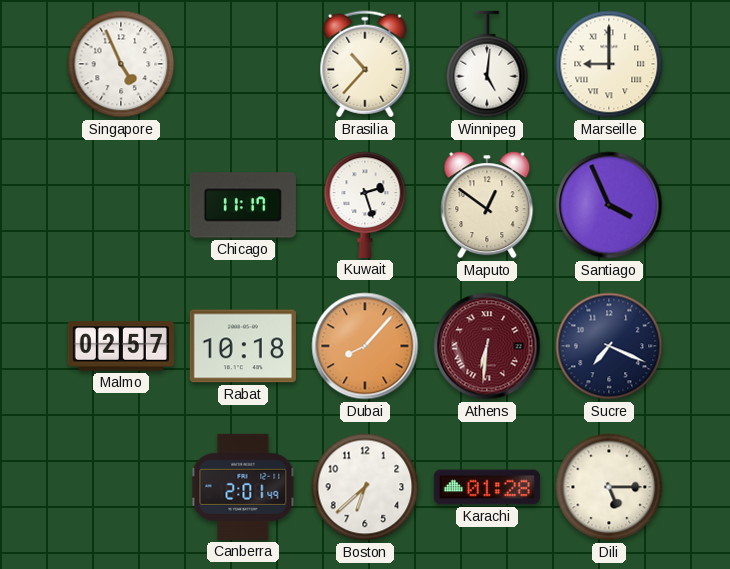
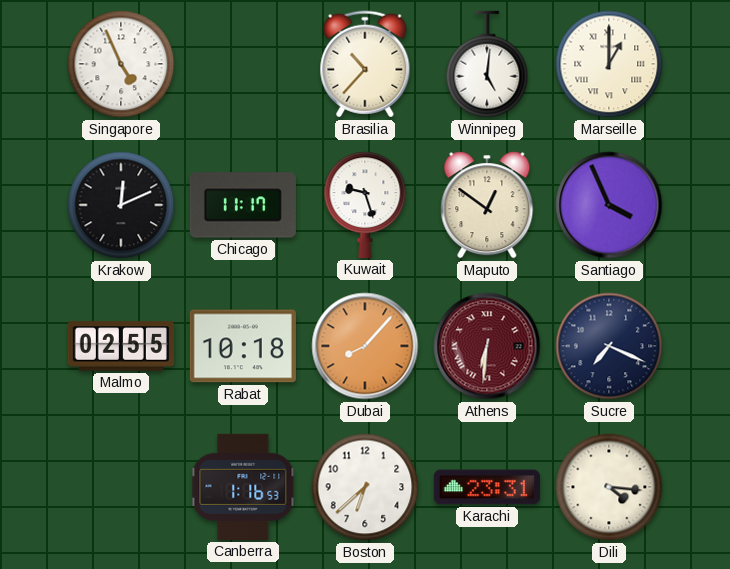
Marseille: 9:00 -> 1:00
Krakow: none -> 12:11
Kuwait: 2:27 -> 9:27
Malmo: 02:57 -> 02:55
Canberra: 2:01 -> 1:16
Karachi: 01:28 -> 23:31
Dili: 5:15 -> 4:16
